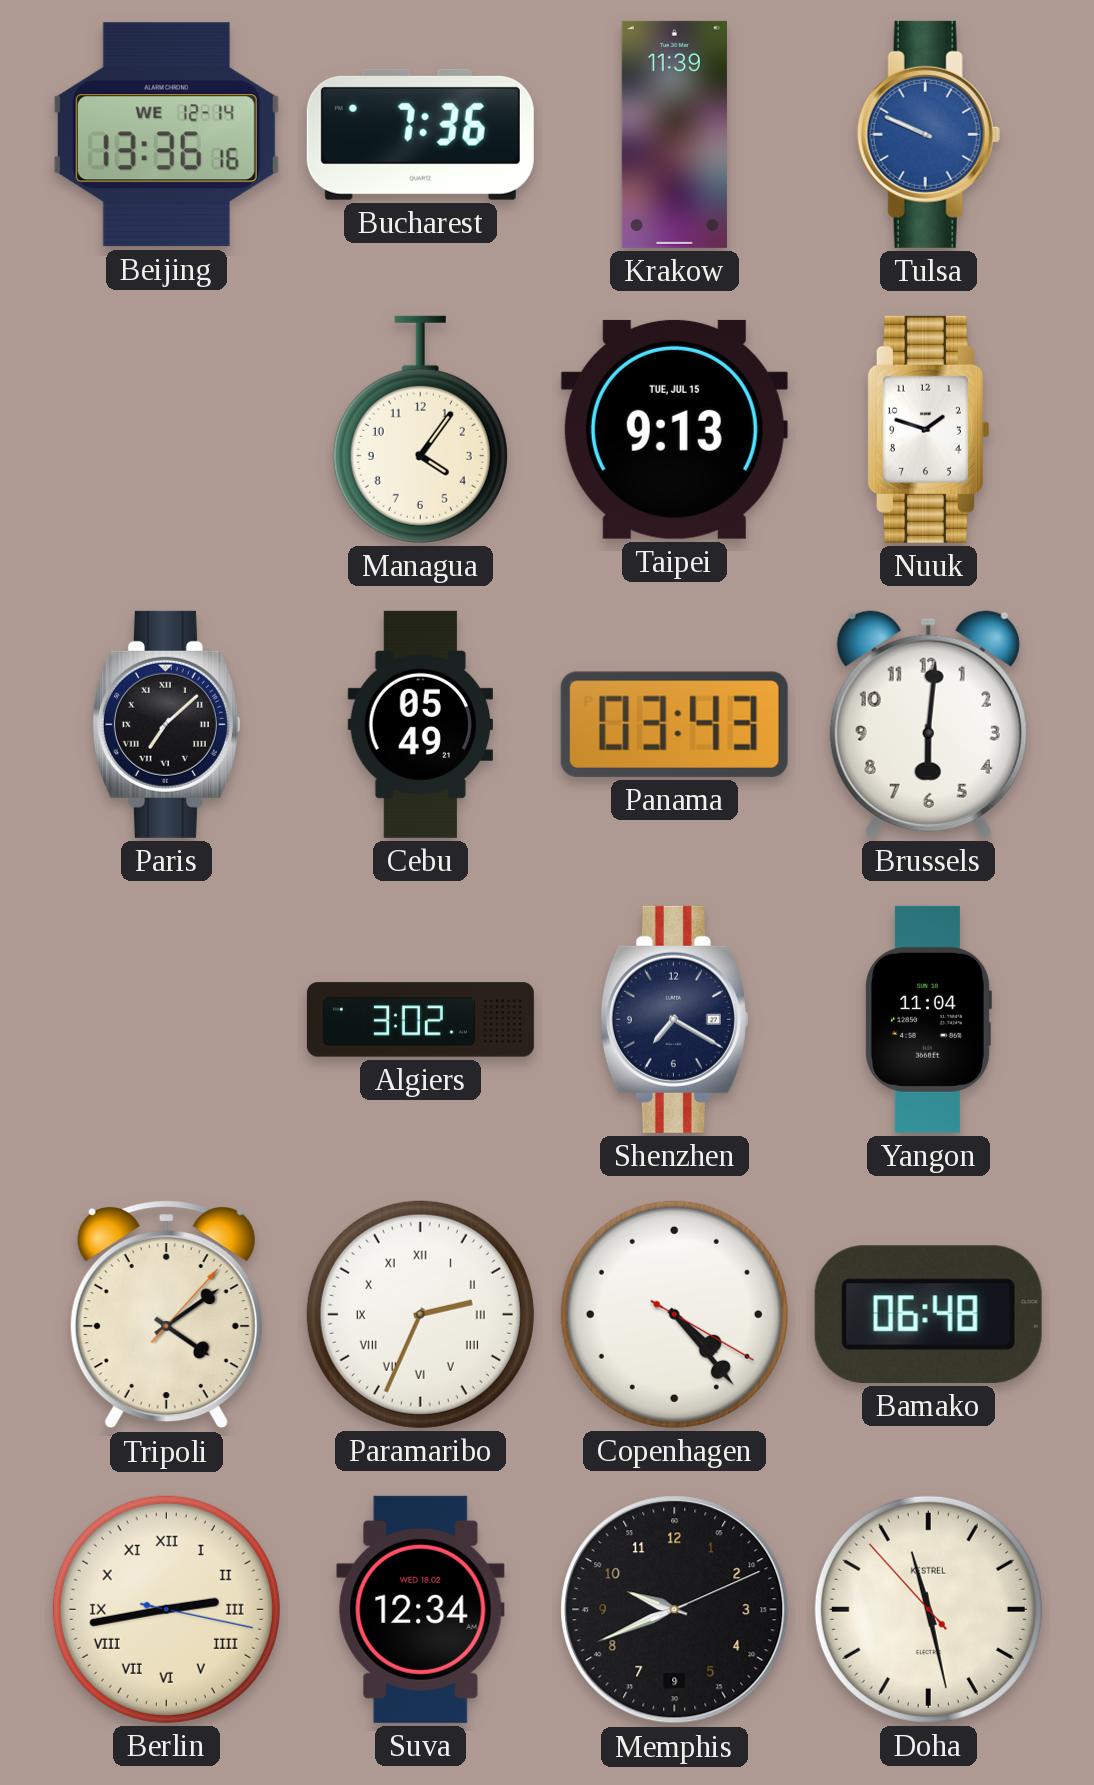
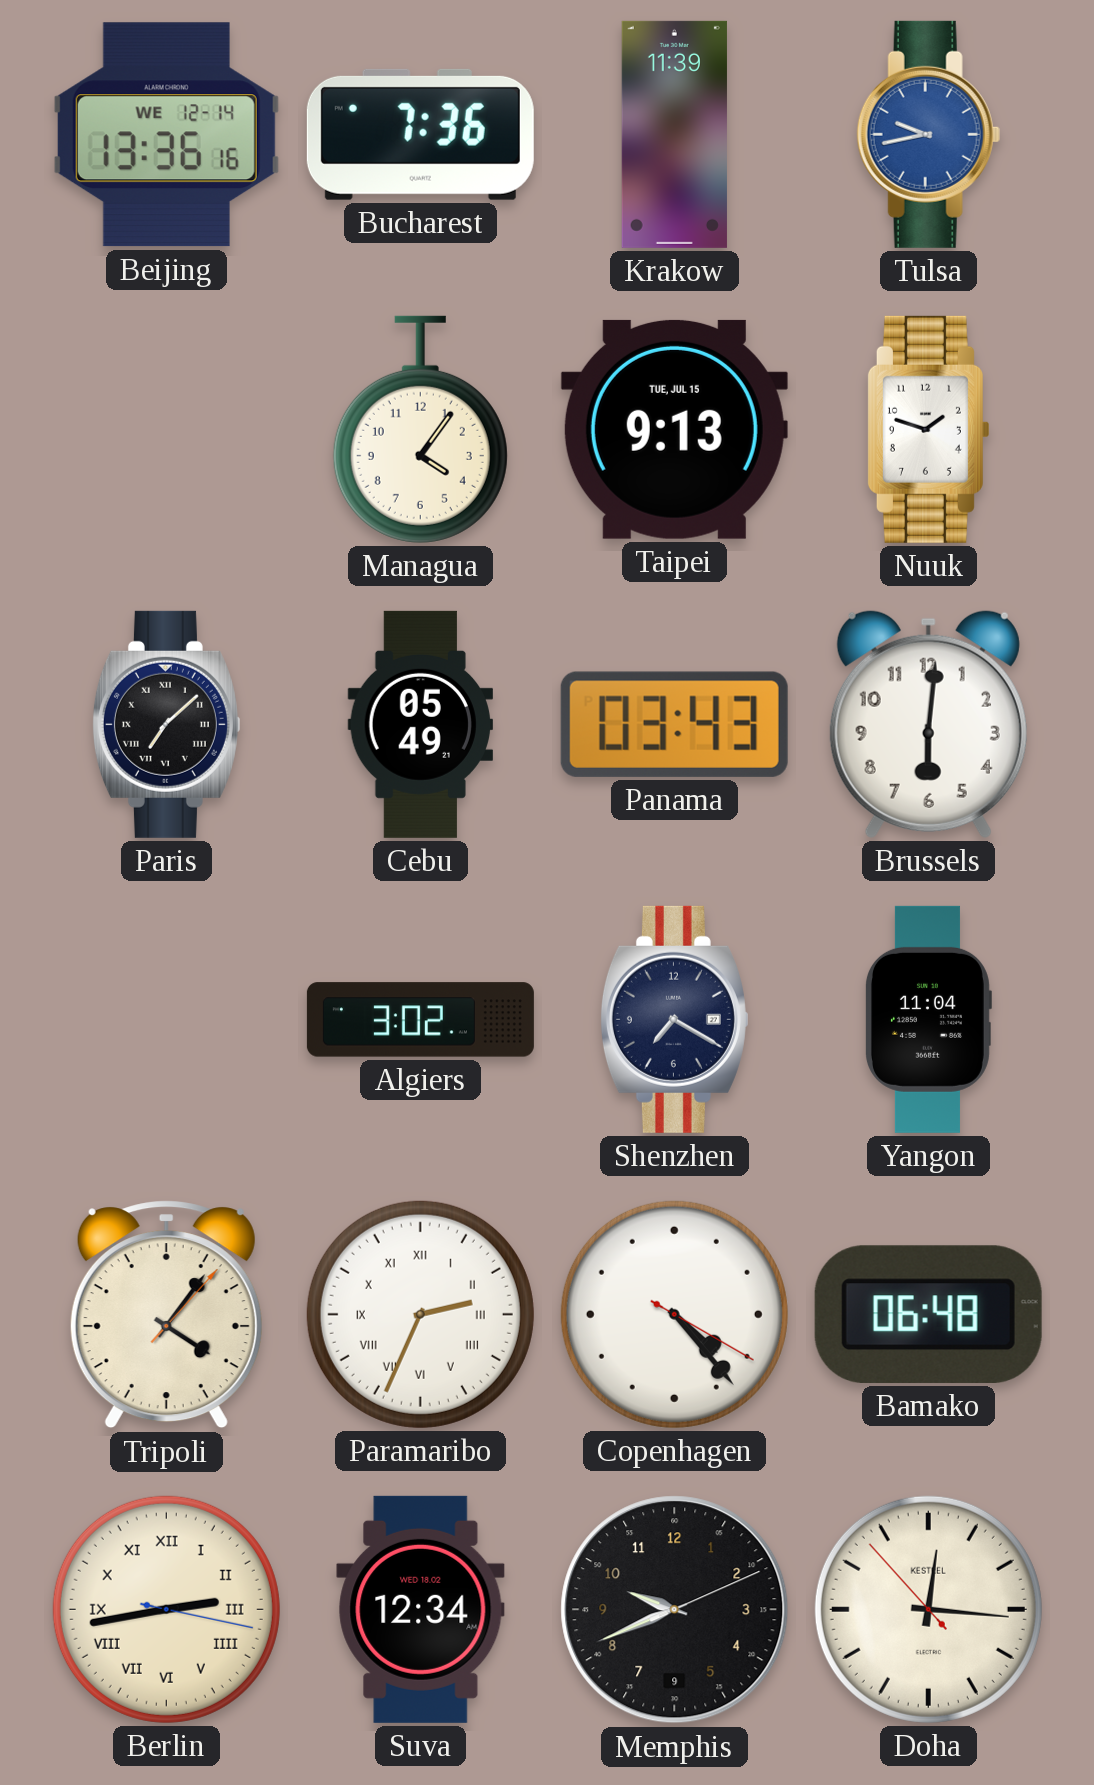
Tulsa: 9:49 -> 9:43
Tripoli: 4:09 -> 4:06
Doha: 11:27 -> 12:15
